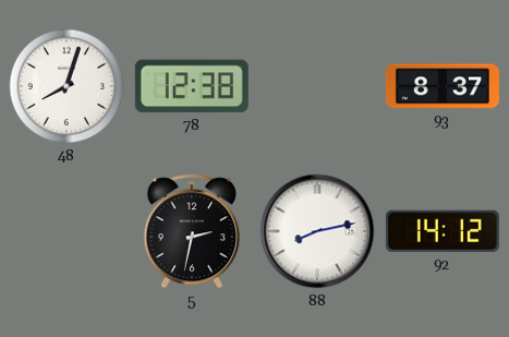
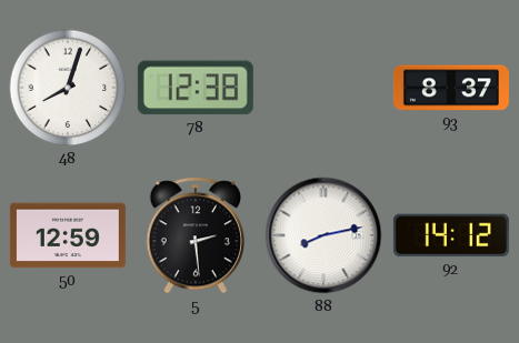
50: none -> 12:59
5: 2:32 -> 2:29
